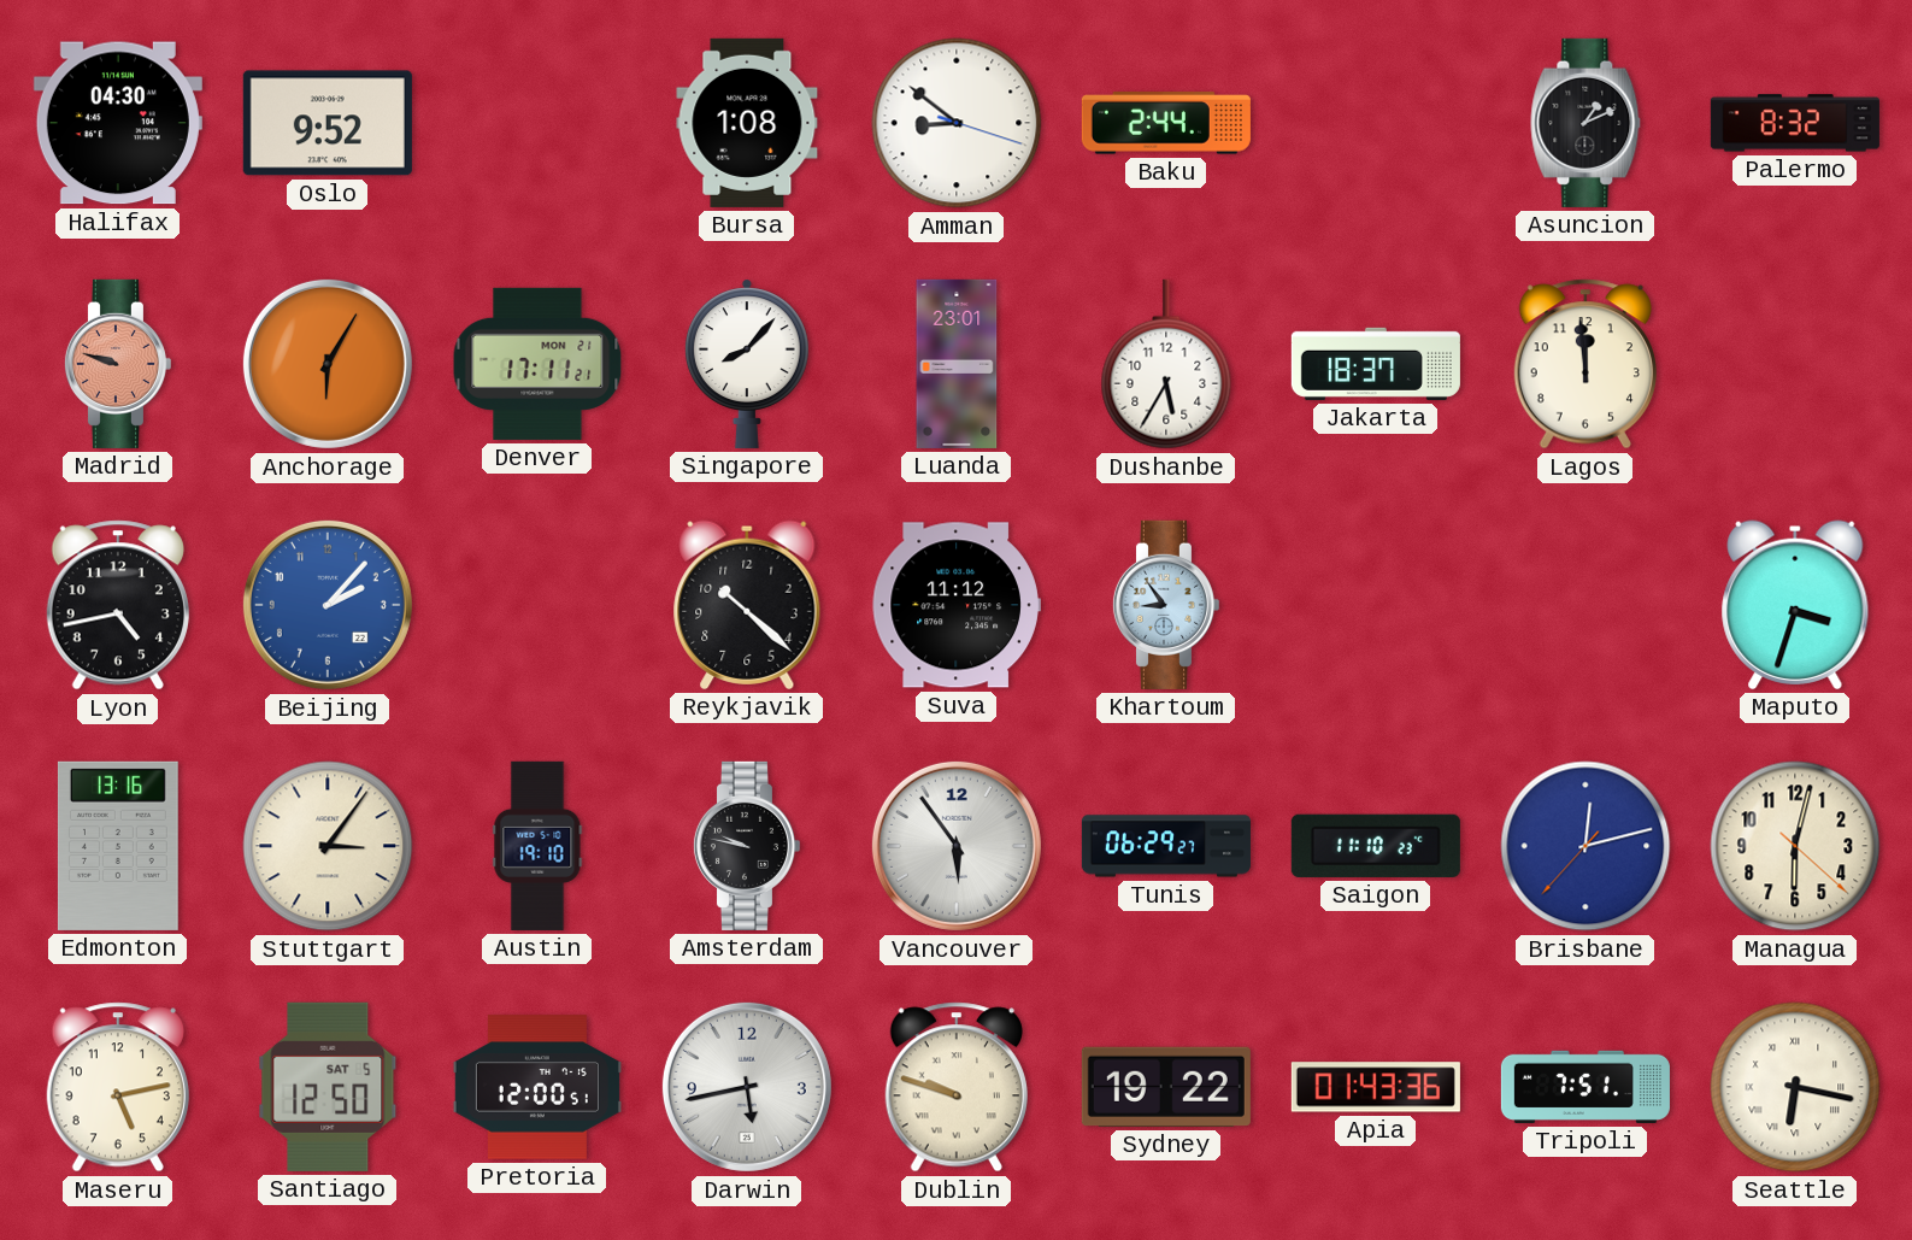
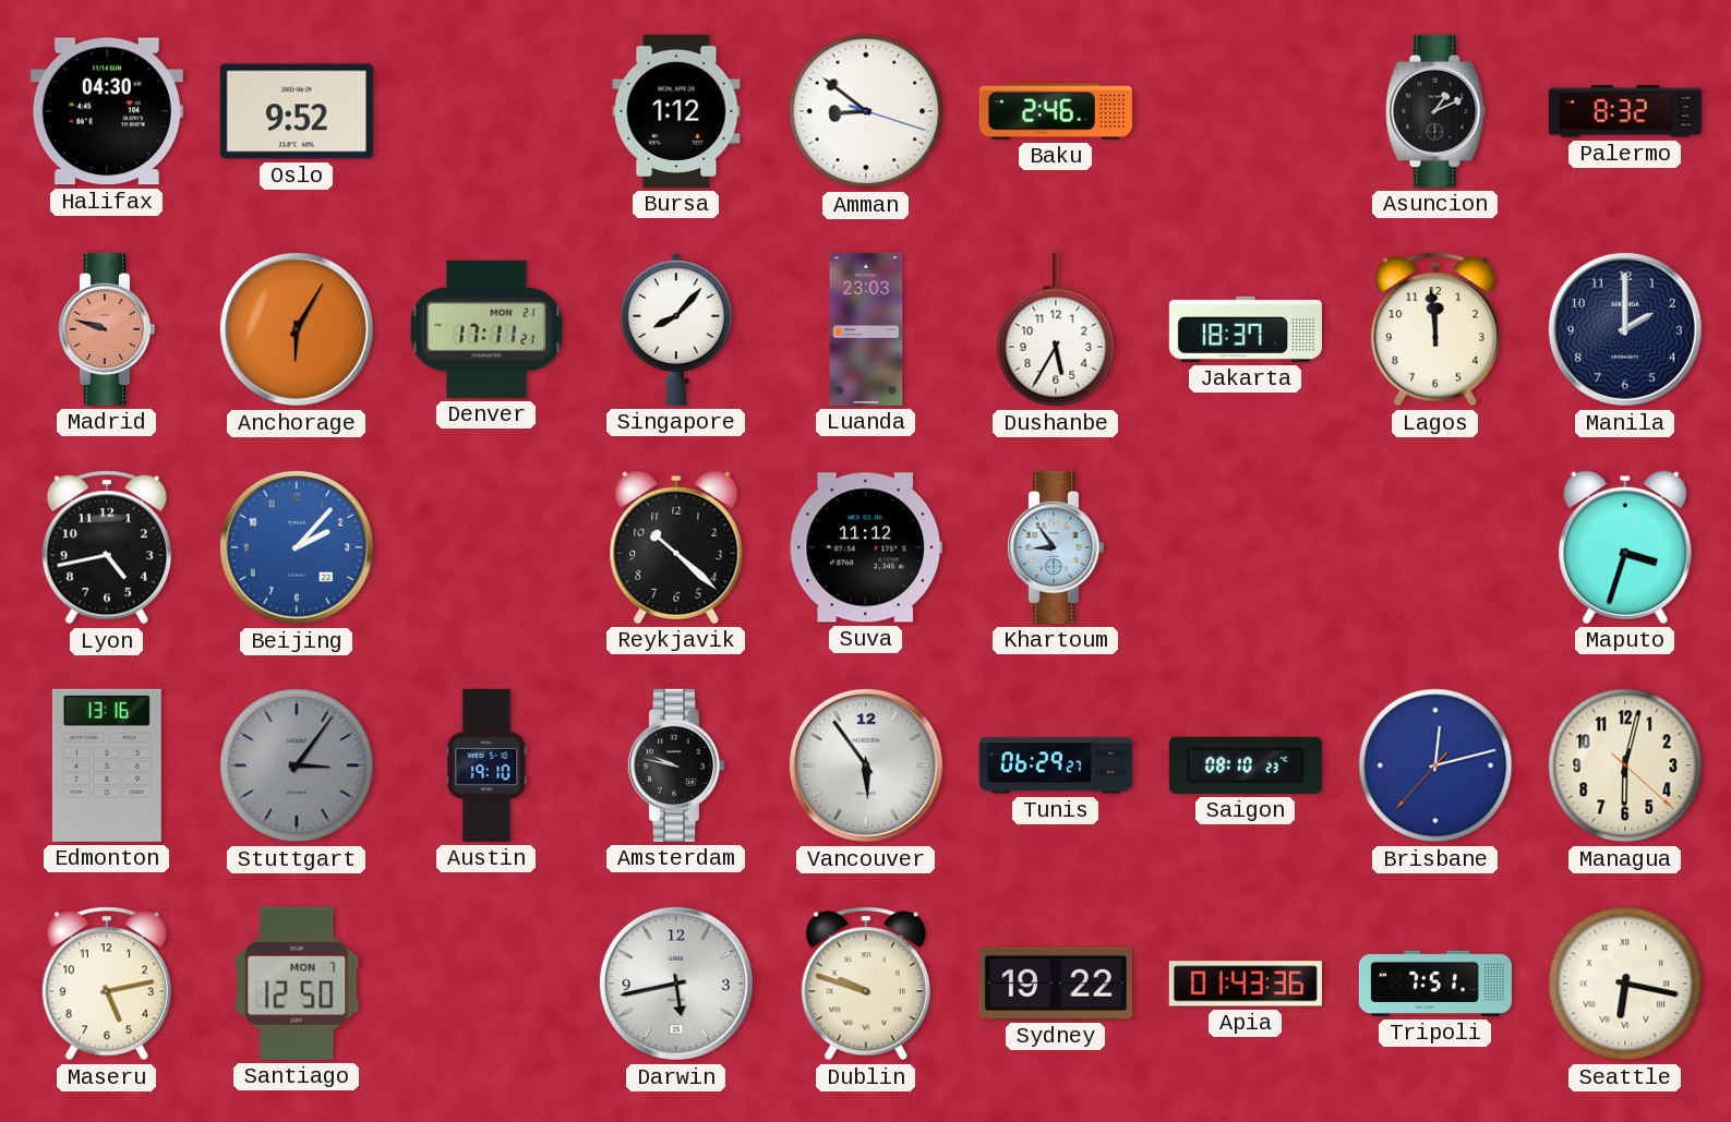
Bursa: 1:08 -> 1:12
Baku: 2:44 -> 2:46
Luanda: 23:01 -> 23:03
Manila: none -> 2:00
Stuttgart dial: cream -> grey
Saigon: 11:10 -> 08:10
Santiago date: SAT 5 -> MON 7
Pretoria: 12:00 -> none
